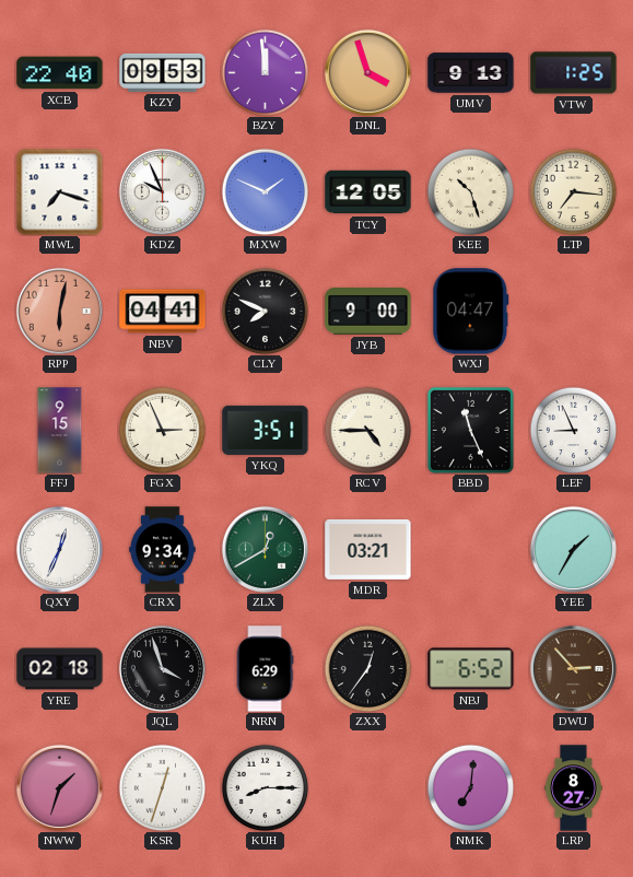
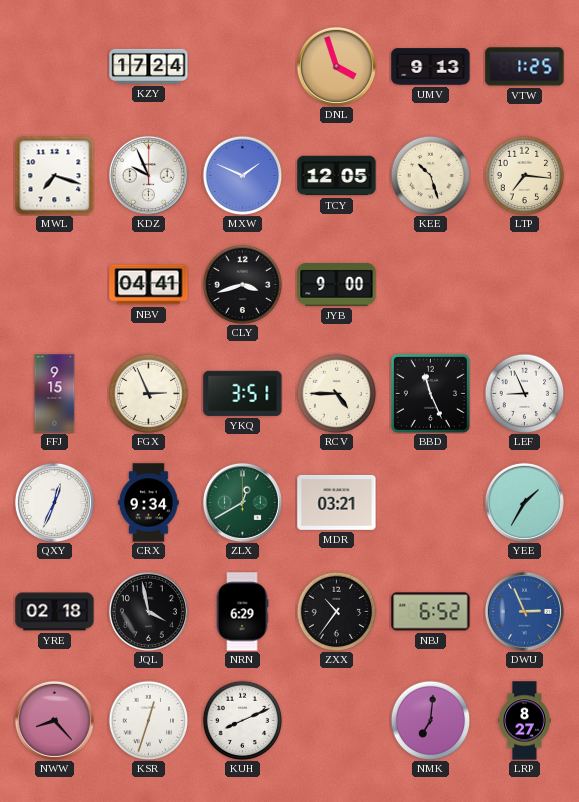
XCB: 22:40 -> none
KZY: 09:53 -> 17:24
BZY: 11:59 -> none
RPP: 6:02 -> none
CLY: 7:49 -> 3:42
WXJ: 04:47 -> none
JQL: 3:57 -> 3:58
ZXX: 12:36 -> 10:36
DWU: 2:53 -> 2:56
DWU dial: brown -> blue
NWW: 1:33 -> 8:23
KUH: 8:15 -> 8:11
